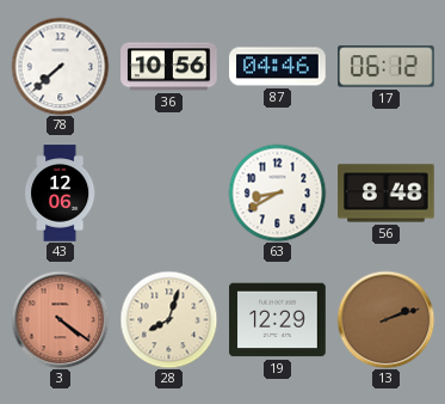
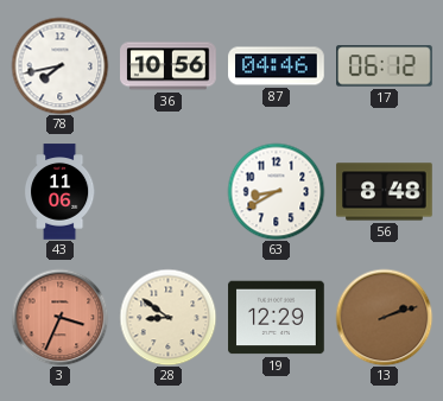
78: 7:38 -> 7:43
43: 12:06 -> 11:06
3: 4:21 -> 3:34
28: 8:03 -> 8:51
